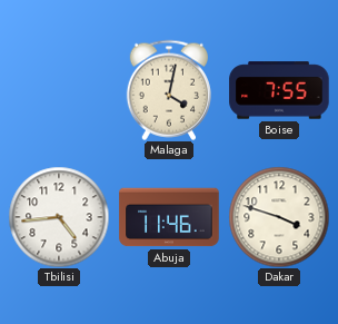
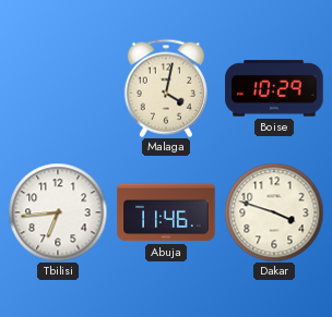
Boise: 7:55 -> 10:29
Tbilisi: 4:44 -> 6:44
